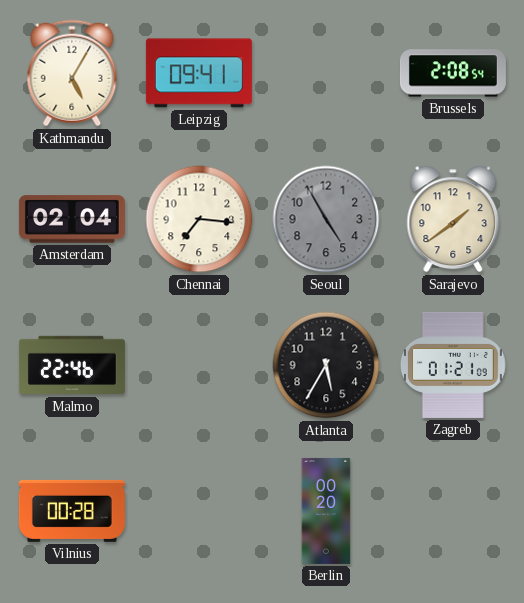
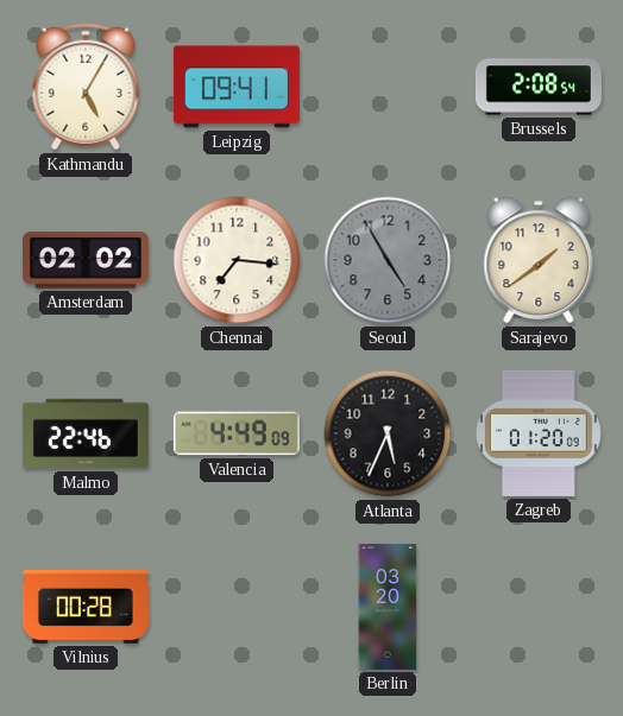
Amsterdam: 02:04 -> 02:02
Valencia: none -> 4:49
Atlanta: 5:35 -> 5:34
Zagreb: 01:21 -> 01:20
Berlin: 00:20 -> 03:20
